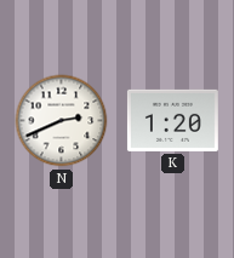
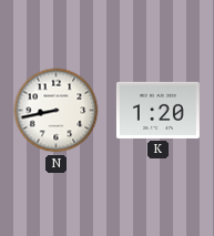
N: 2:41 -> 8:43
